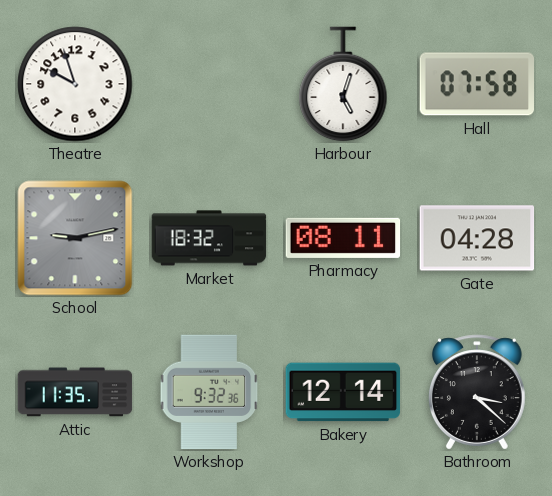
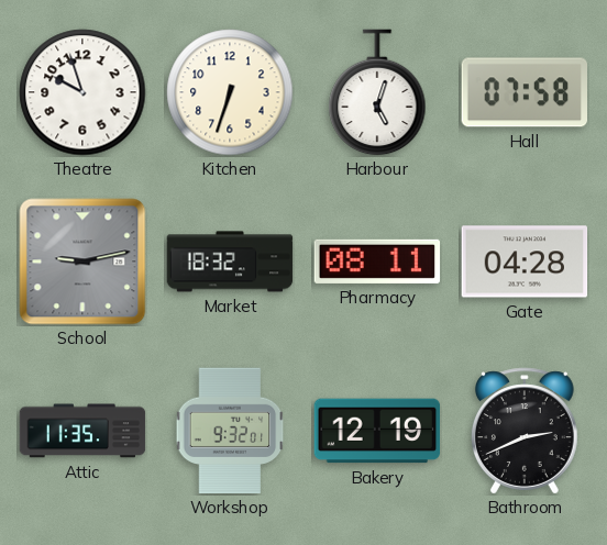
Kitchen: none -> 6:33
Workshop: 9:32:36 -> 9:32:01
Bakery: 12:14 -> 12:19
Bathroom: 3:22 -> 2:41
